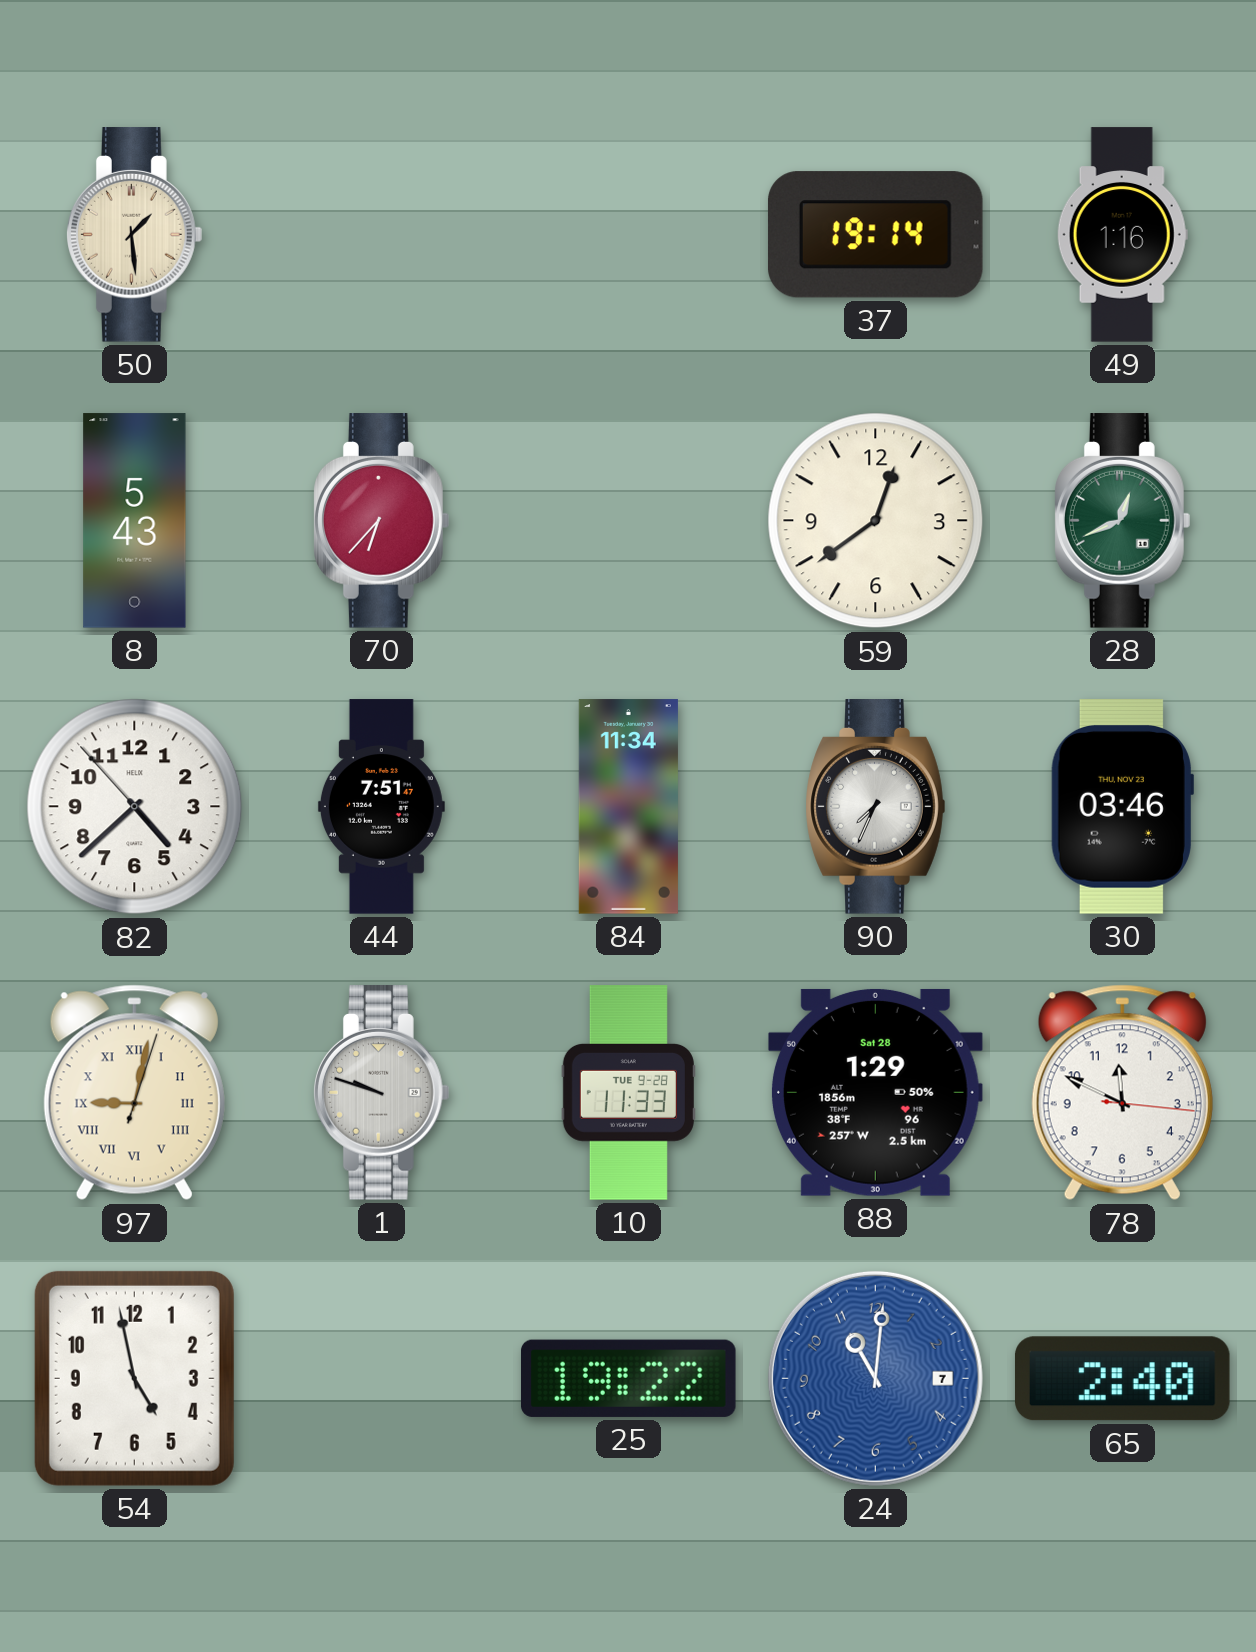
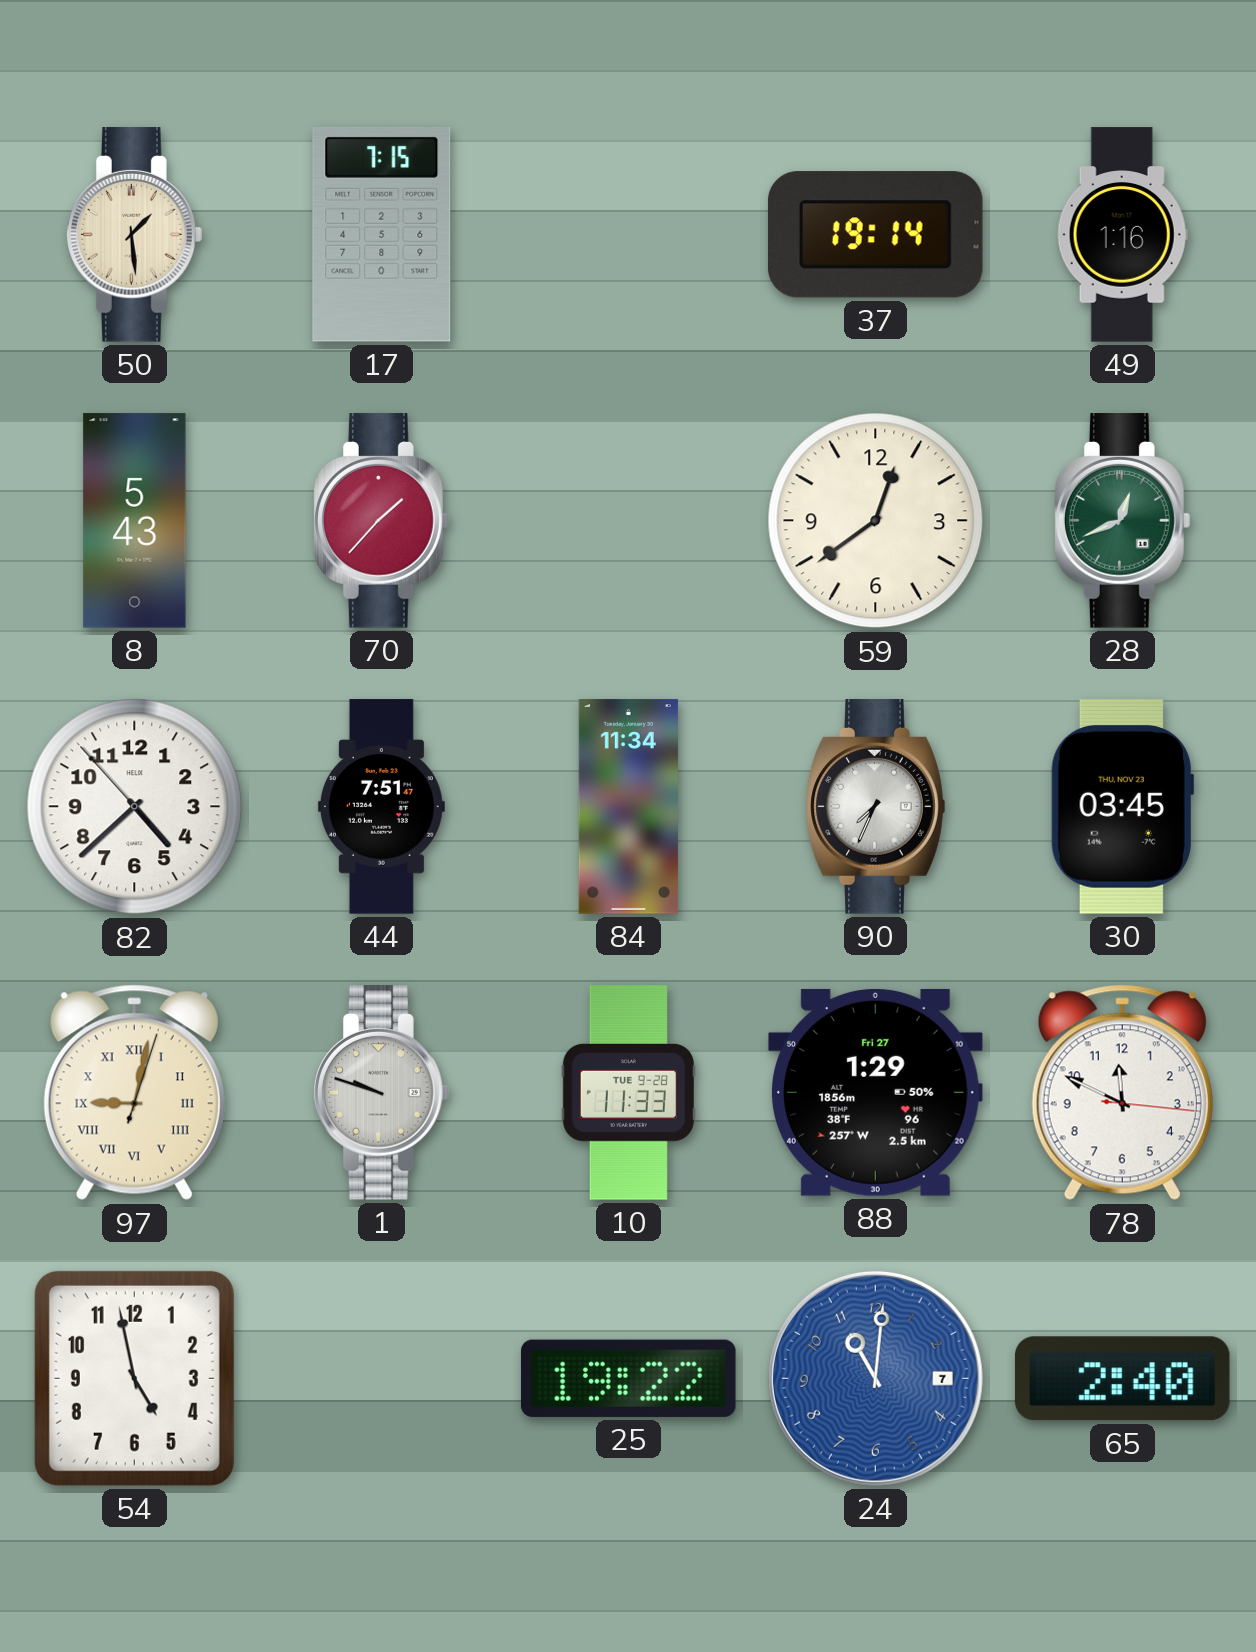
17: none -> 7:15
70: 6:37 -> 1:37
30: 03:46 -> 03:45
88 date: Sat 28 -> Fri 27
